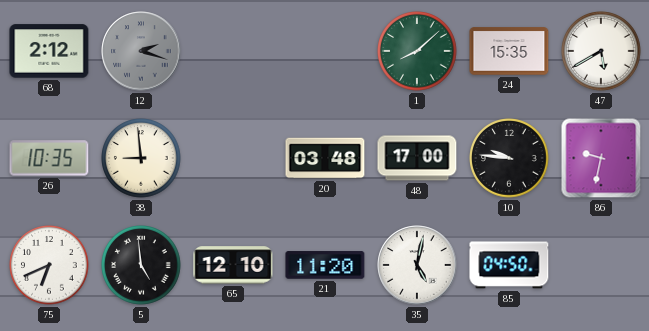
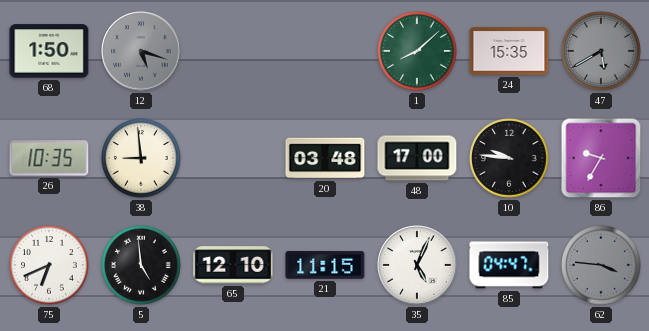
68: 2:12 -> 1:50
12: 2:18 -> 5:18
47 dial: white -> grey
86: 9:32 -> 9:35
21: 11:20 -> 11:15
35: 5:02 -> 5:04
85: 04:50 -> 04:47
62: none -> 3:46
